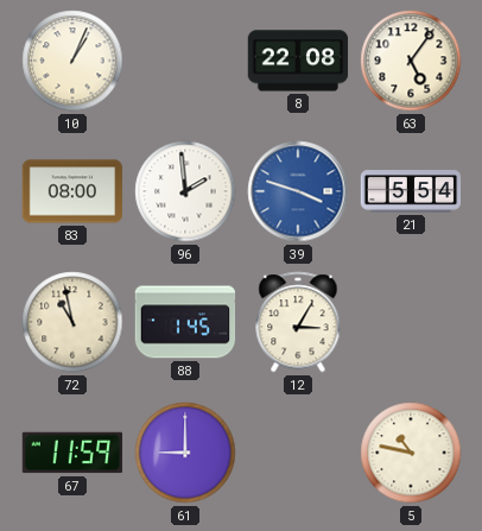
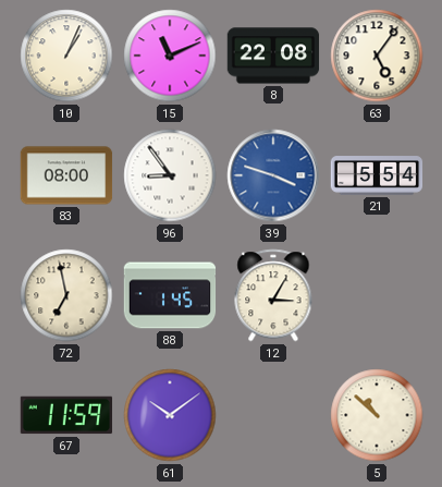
15: none -> 11:11
96: 1:59 -> 8:54
72: 10:58 -> 6:58
61: 9:00 -> 10:09
5: 10:47 -> 10:52
